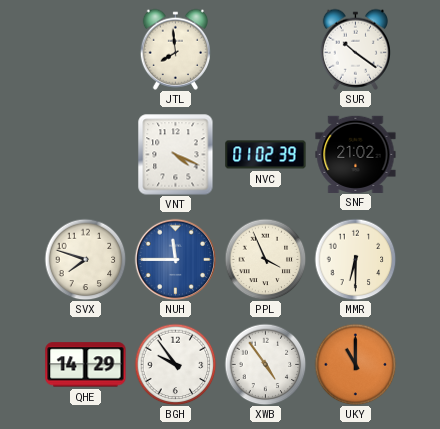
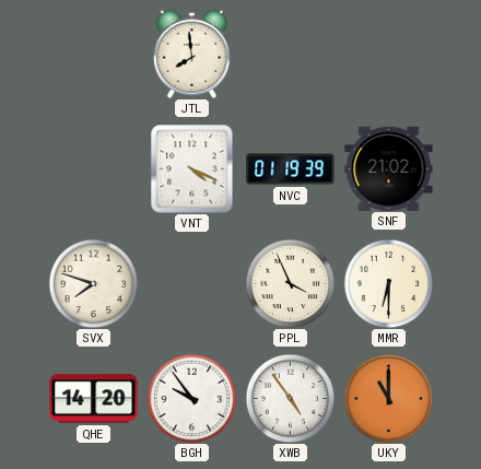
SUR: 10:21 -> none
NVC: 01:02 -> 01:19
NUH: 11:45 -> none
QHE: 14:29 -> 14:20
